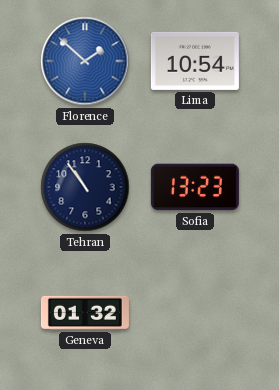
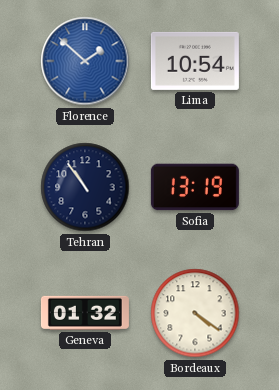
Sofia: 13:23 -> 13:19
Bordeaux: none -> 4:21
